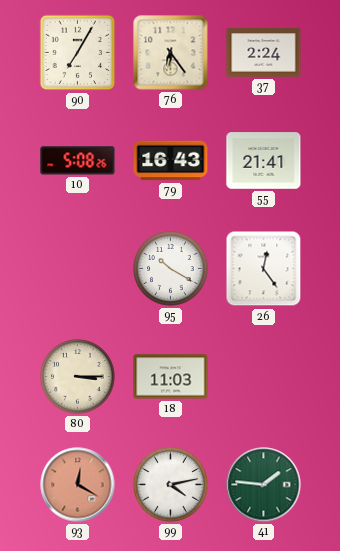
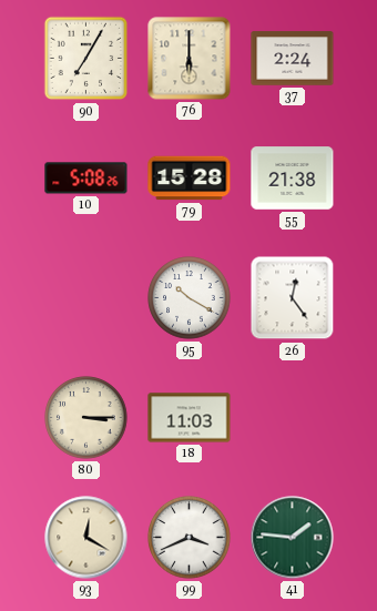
76: 6:24 -> 6:00
79: 16:43 -> 15:28
55: 21:41 -> 21:38
93 dial: salmon -> cream
99: 4:13 -> 3:41
